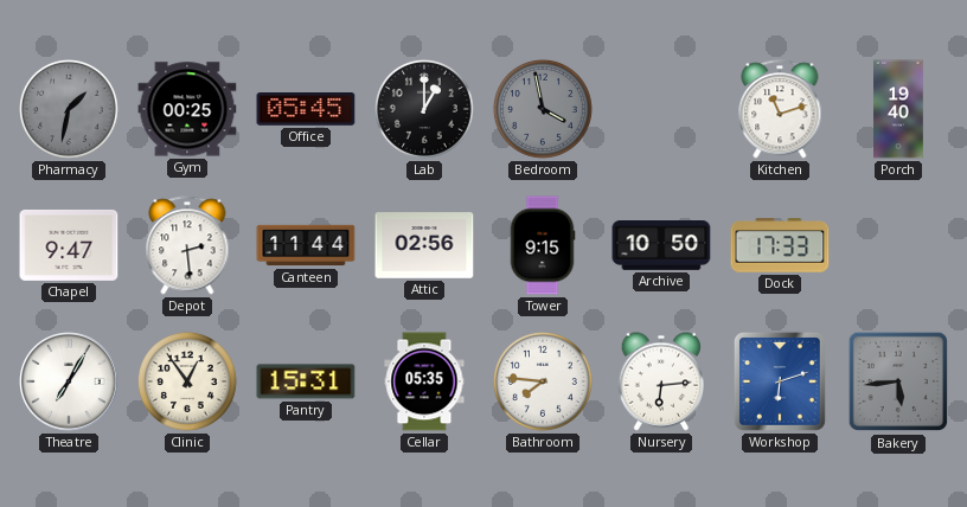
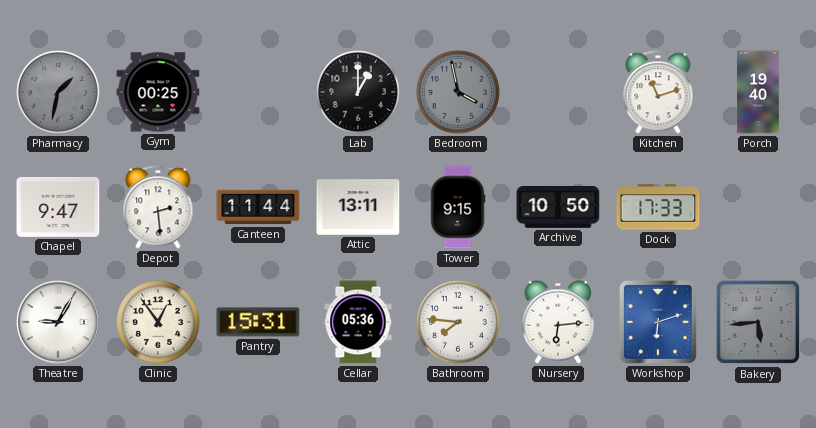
Office: 05:45 -> none
Attic: 02:56 -> 13:11
Theatre: 7:05 -> 9:05
Cellar: 05:35 -> 05:36
